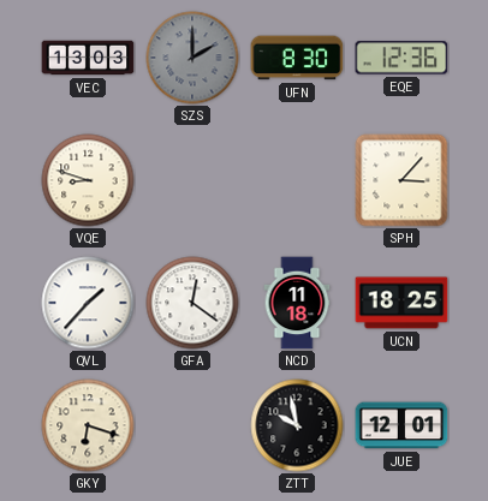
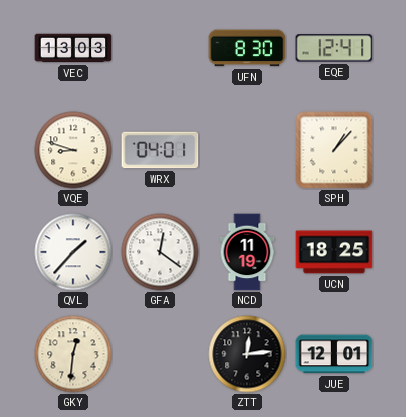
SZS: 2:00 -> none
EQE: 12:36 -> 12:41
WRX: none -> 04:01
SPH: 3:07 -> 1:07
NCD: 11:18 -> 11:19
GKY: 6:18 -> 12:31
ZTT: 9:58 -> 12:14
